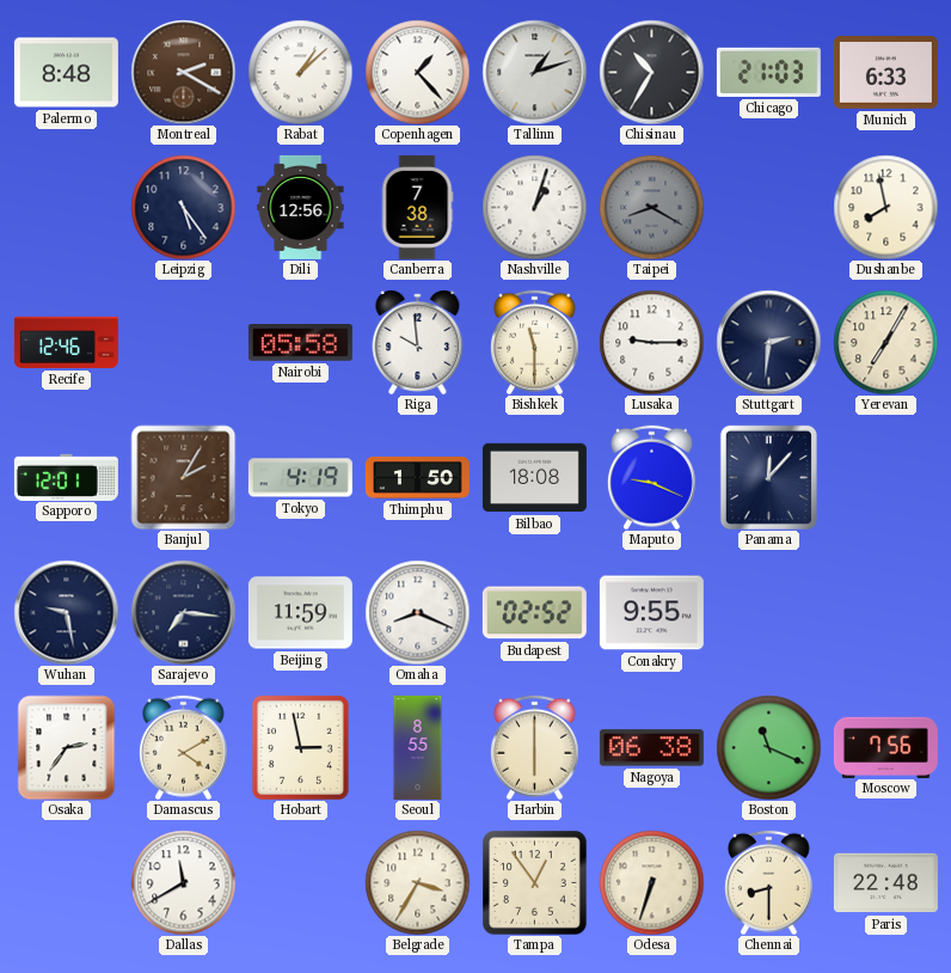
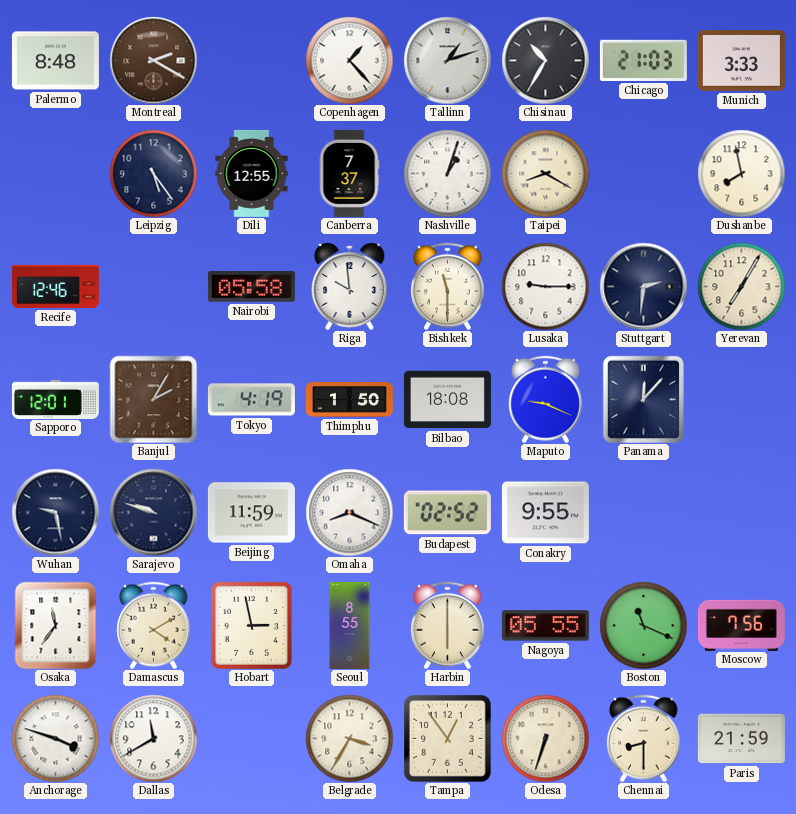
Rabat: 1:08 -> none
Munich: 6:33 -> 3:33
Dili: 12:56 -> 12:55
Canberra: 7:38 -> 7:37
Taipei dial: grey -> cream
Sarajevo: 7:16 -> 9:48
Osaka: 2:36 -> 11:36
Nagoya: 06:38 -> 05:55
Anchorage: none -> 3:48
Paris: 22:48 -> 21:59
